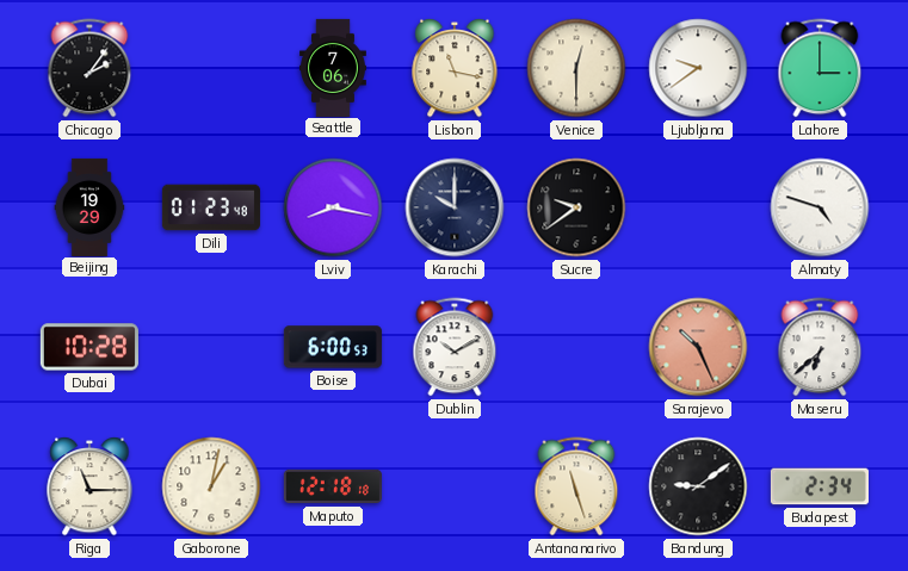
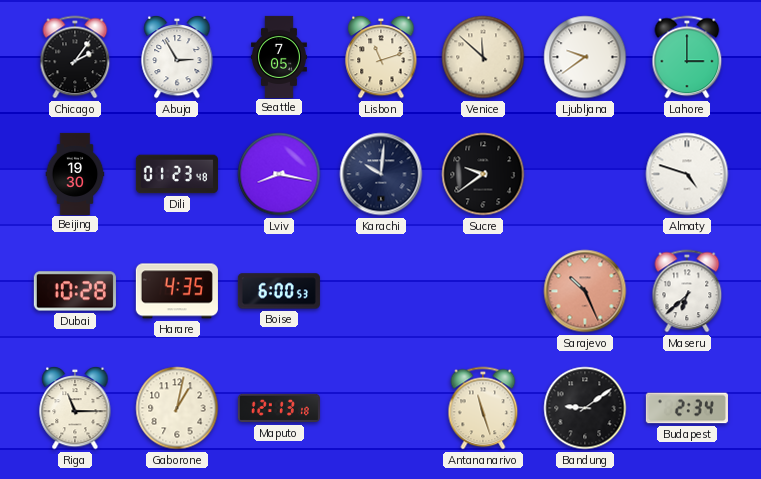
Abuja: none -> 2:55
Seattle: 7:06 -> 7:05
Lisbon: 11:17 -> 11:12
Venice: 12:30 -> 11:52
Beijing: 19:29 -> 19:30
Karachi: 10:00 -> 10:01
Harare: none -> 4:35
Dublin: 10:10 -> none
Maputo: 12:18 -> 12:13
